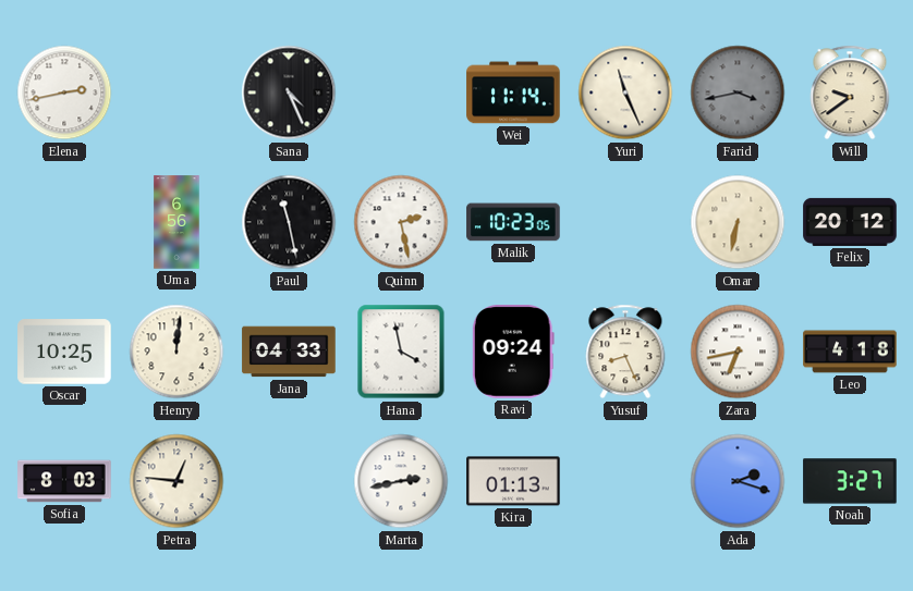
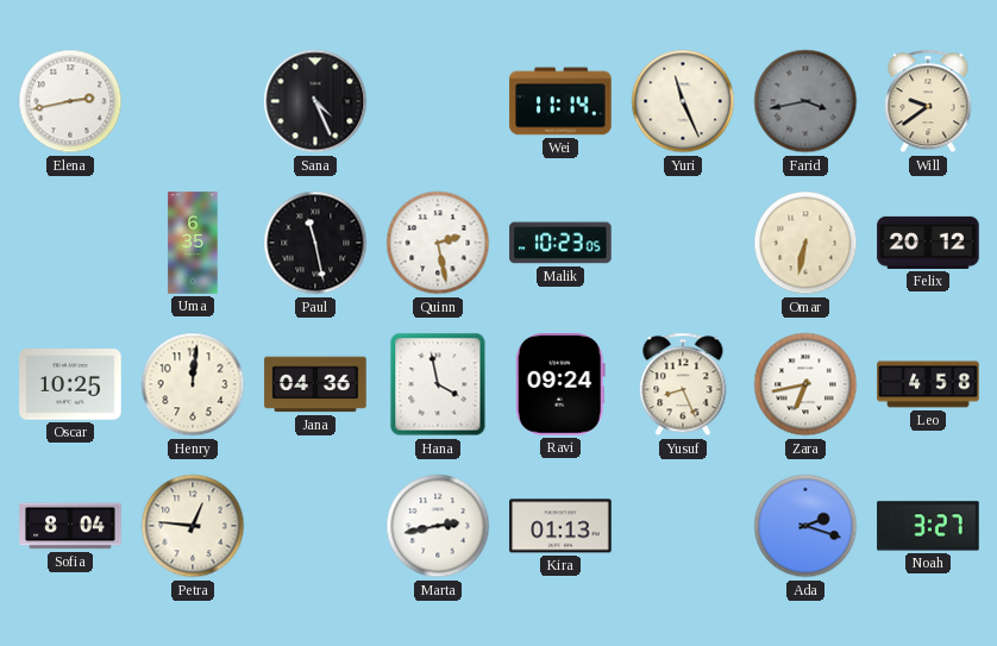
Uma: 6:56 -> 6:35
Jana: 04:33 -> 04:36
Leo: 4:18 -> 4:58
Sofia: 8:03 -> 8:04
